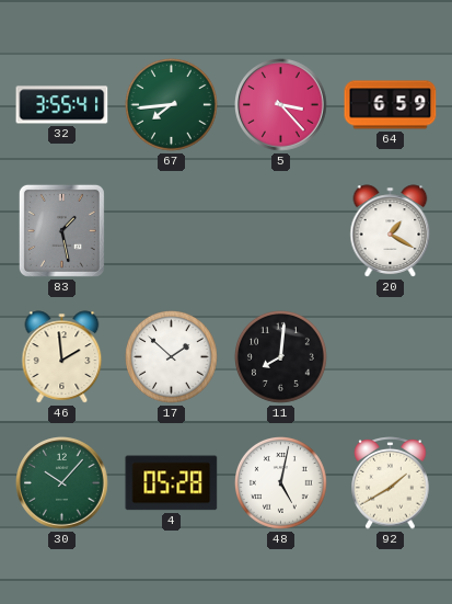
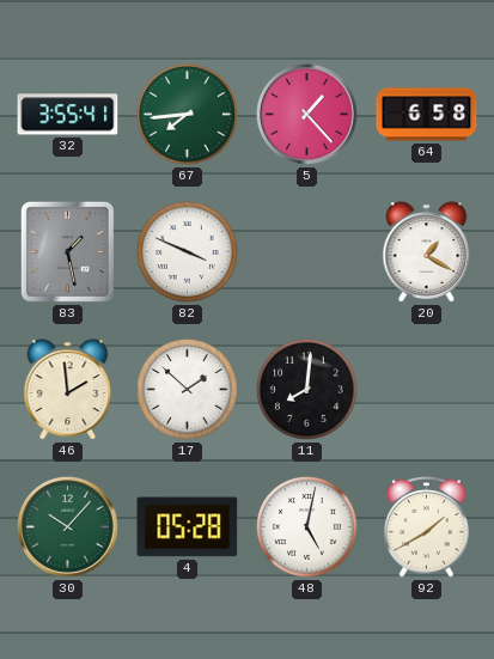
5: 3:23 -> 1:23
64: 6:59 -> 6:58
82: none -> 3:49
